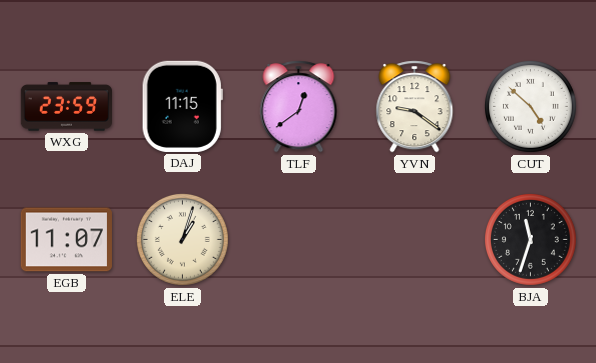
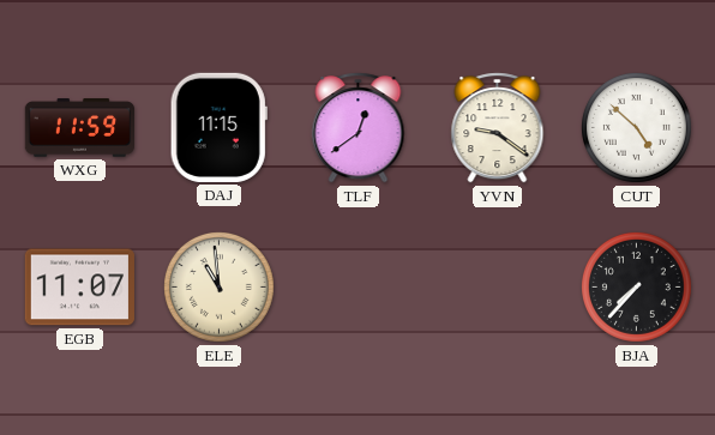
WXG: 23:59 -> 11:59
ELE: 1:03 -> 10:59
BJA: 11:33 -> 7:37
